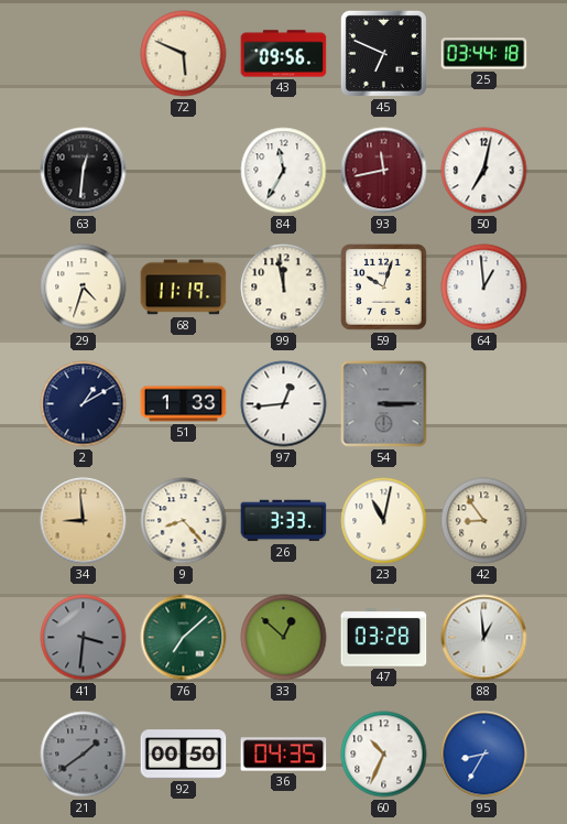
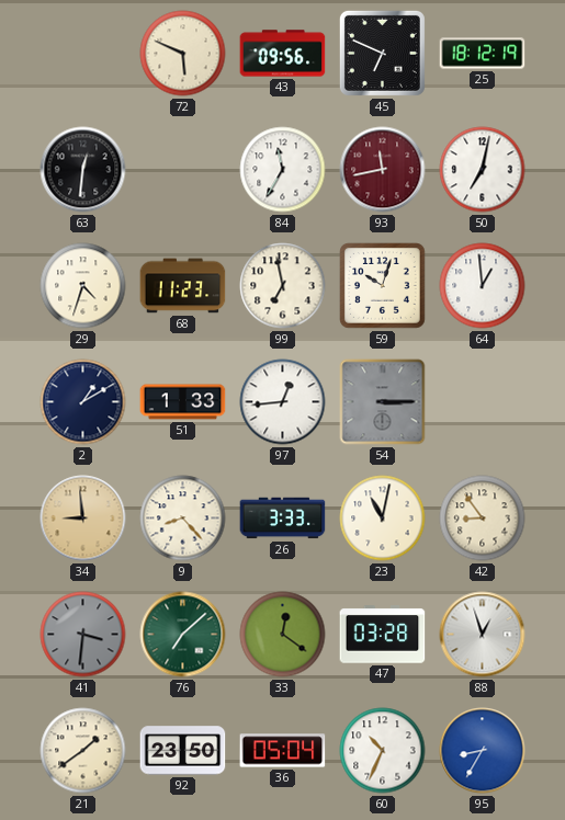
25: 03:44 -> 18:12
68: 11:19 -> 11:23
99: 11:58 -> 6:58
33: 12:52 -> 12:21
88: 12:59 -> 12:57
21 dial: grey -> cream
92: 00:50 -> 23:50
36: 04:35 -> 05:04
